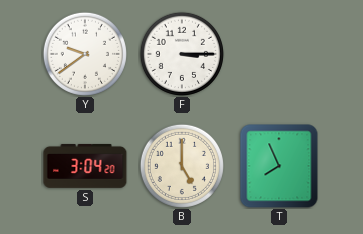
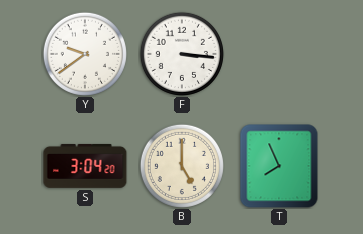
F: 3:15 -> 3:16
